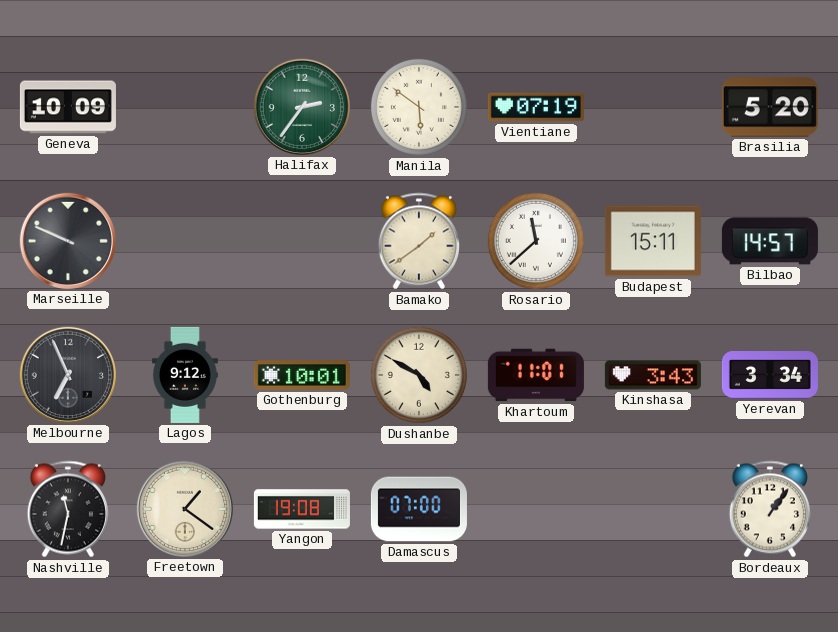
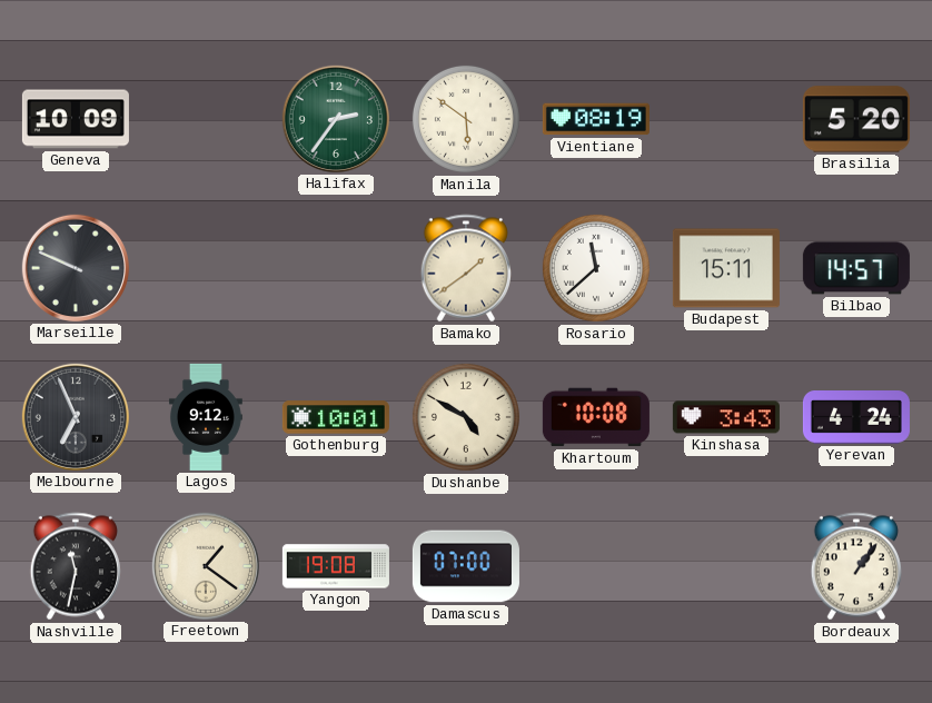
Vientiane: 07:19 -> 08:19
Khartoum: 11:01 -> 10:08
Yerevan: 3:34 -> 4:24
